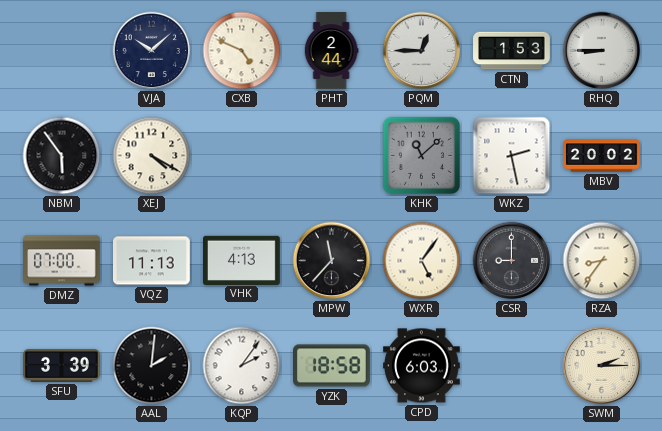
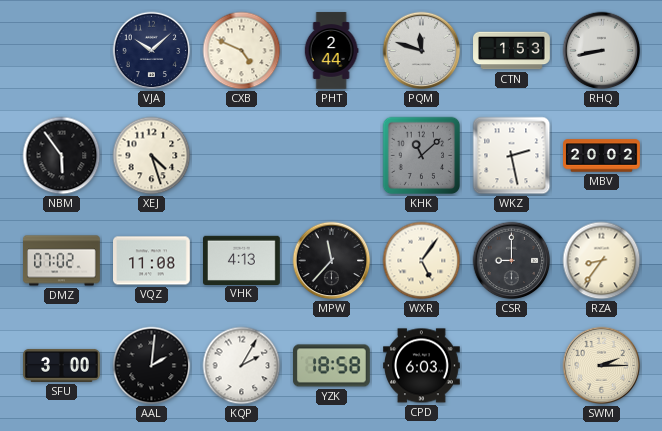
PQM: 12:45 -> 11:48
RHQ: 8:45 -> 8:43
XEJ: 4:20 -> 4:27
DMZ: 07:00 -> 07:02
VQZ: 11:13 -> 11:08
SFU: 3:39 -> 3:00
KQP: 2:06 -> 2:05
